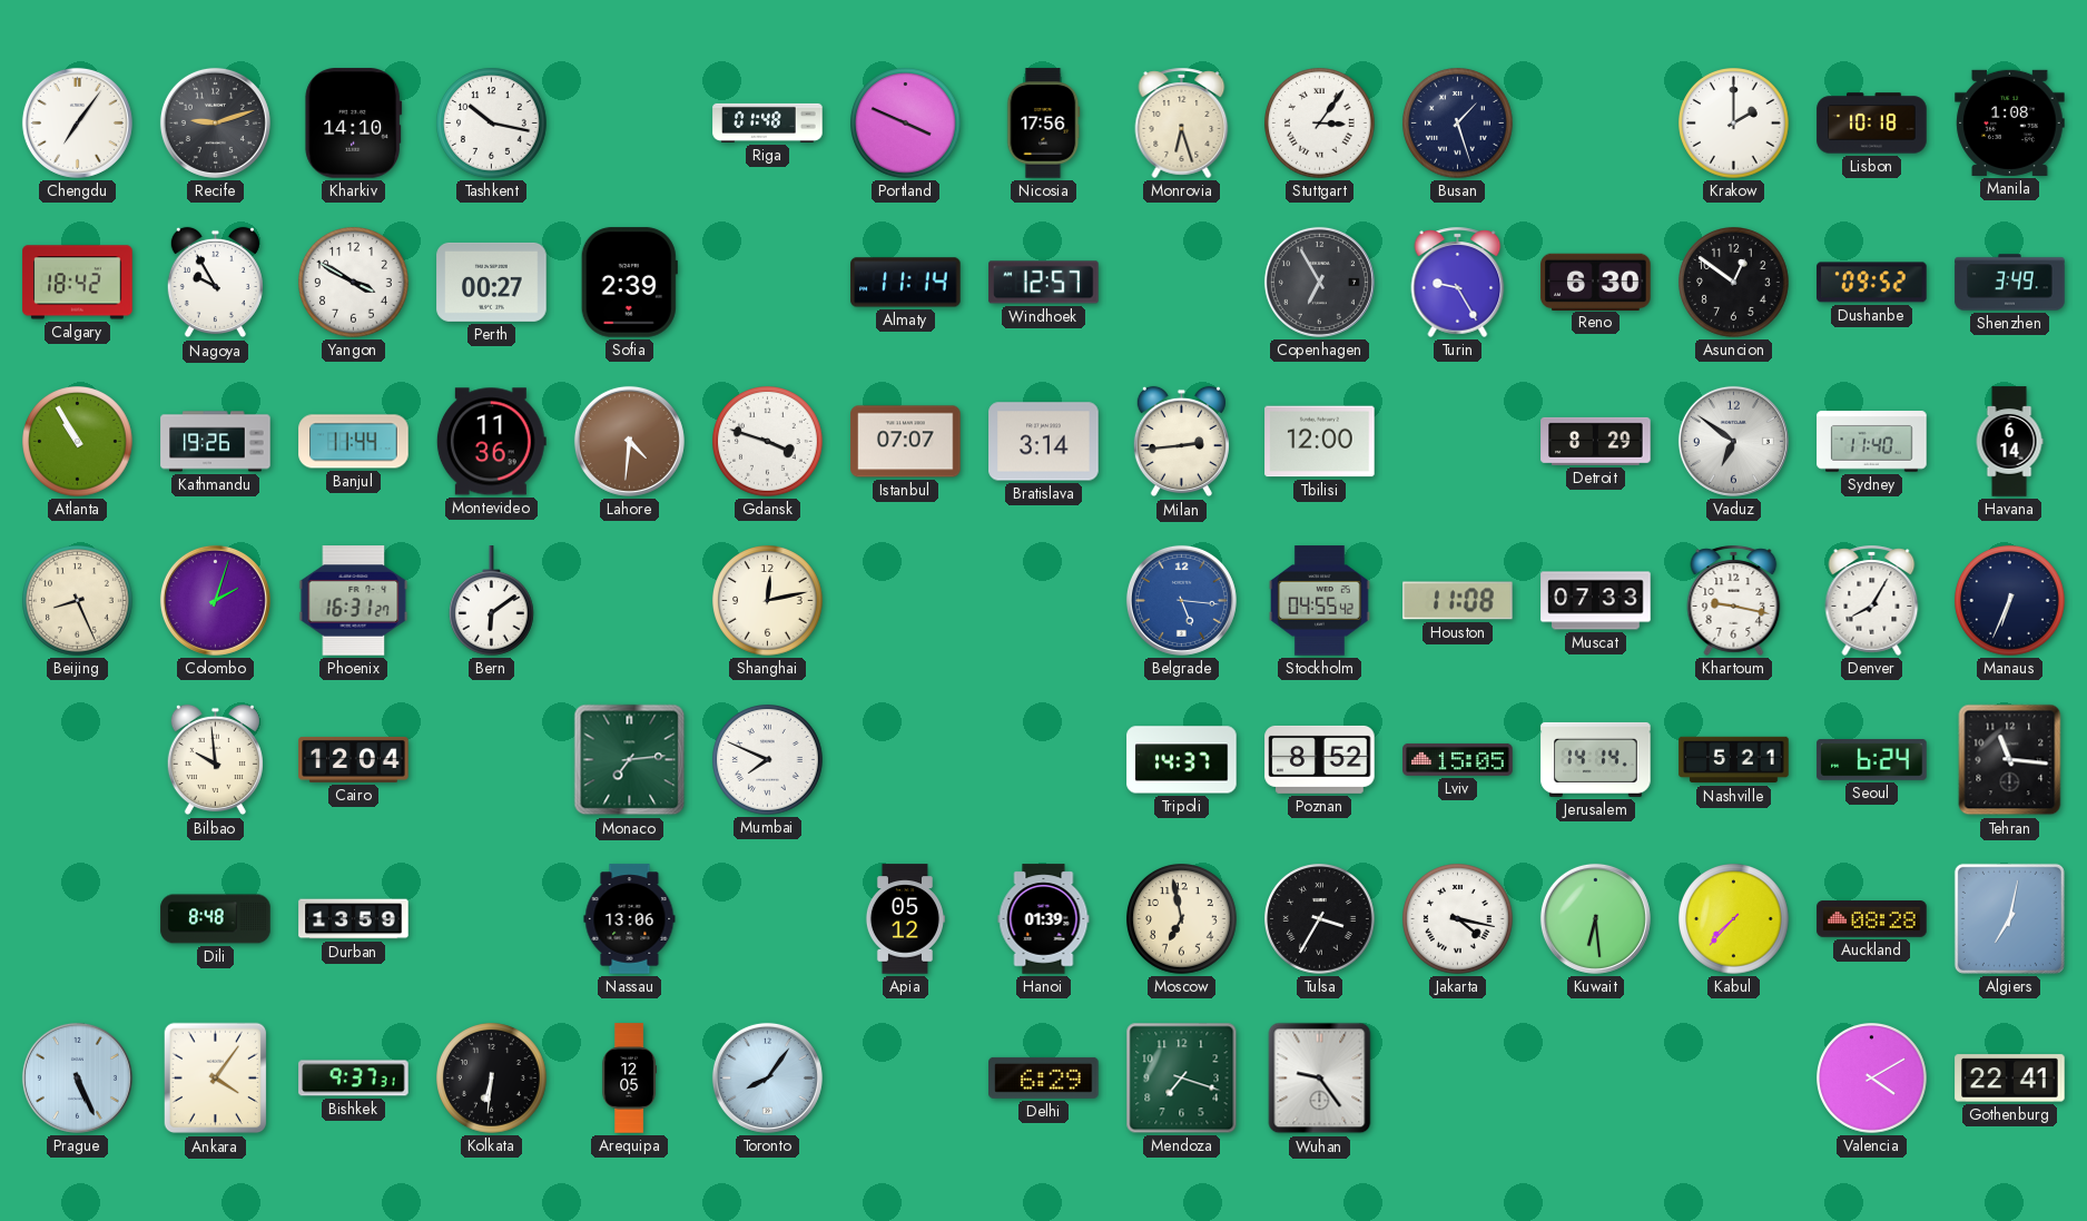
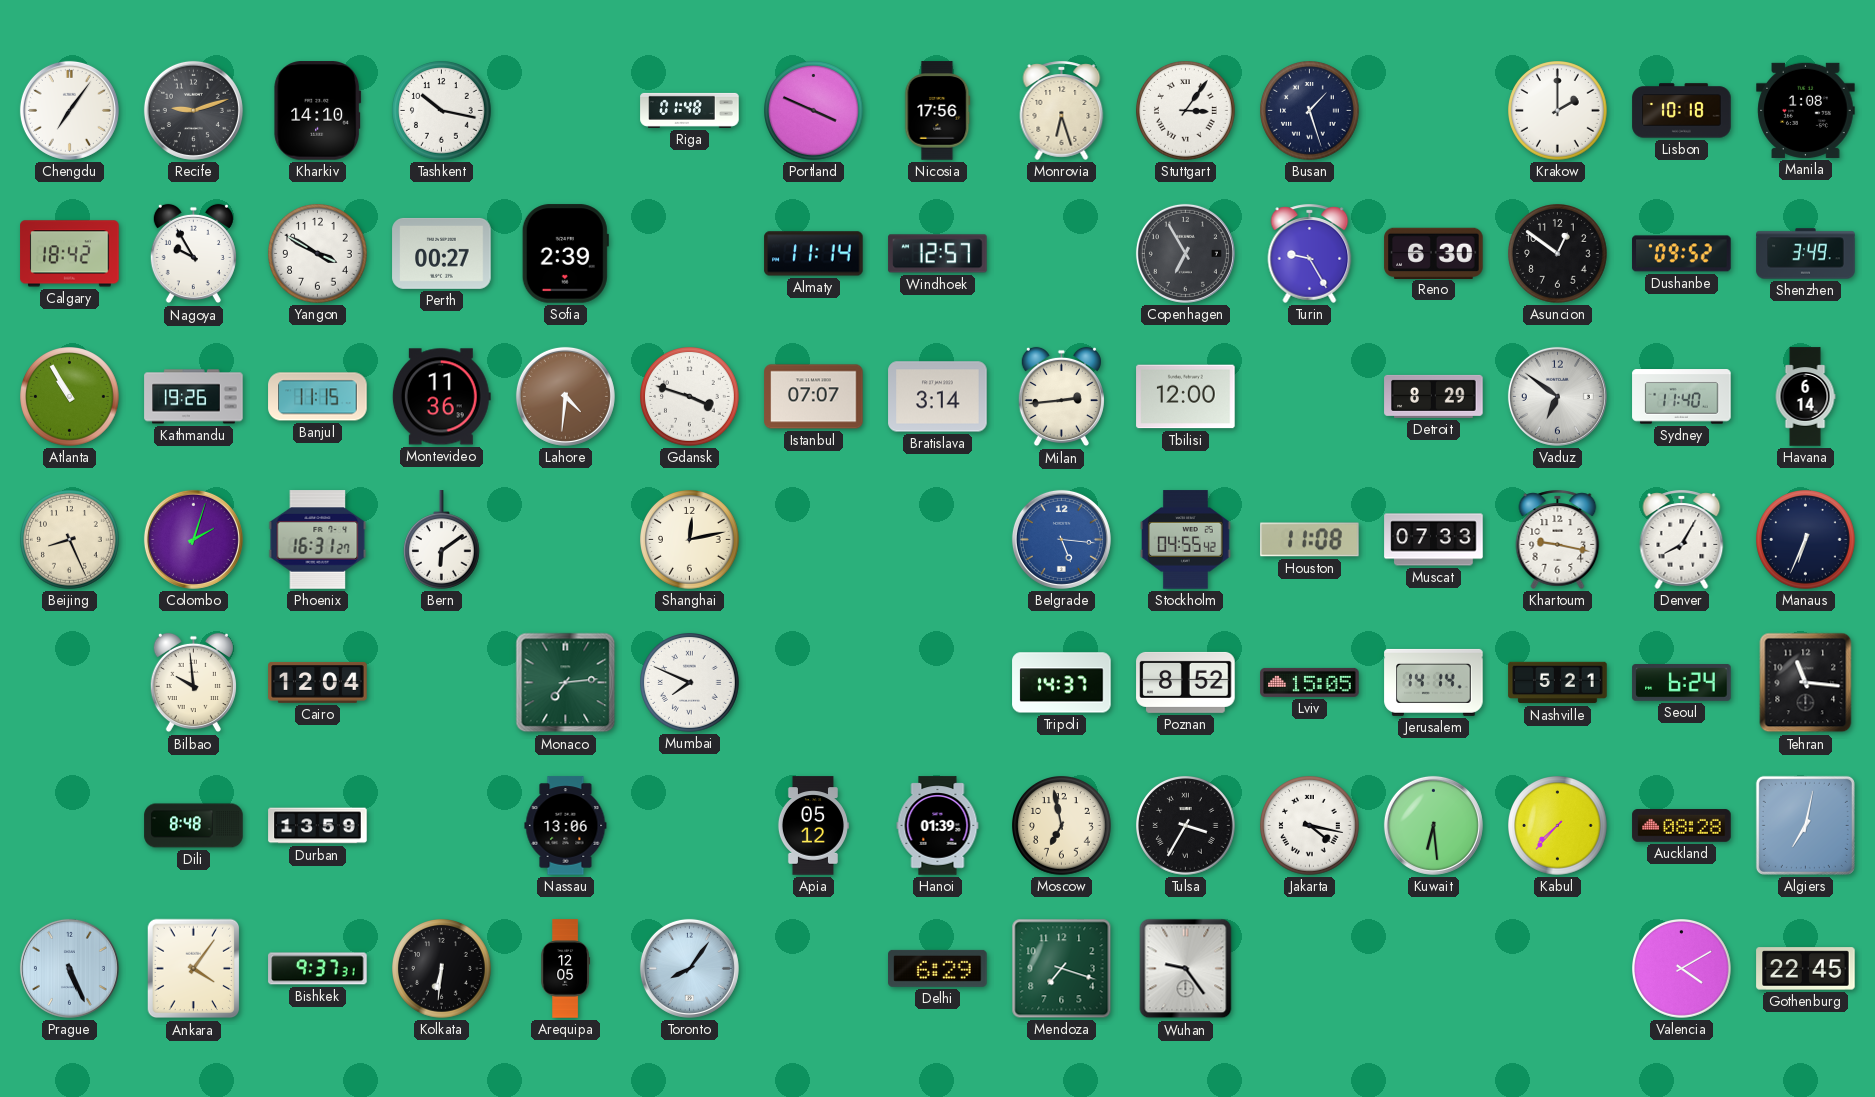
Banjul: 11:44 -> 11:15
Gothenburg: 22:41 -> 22:45
